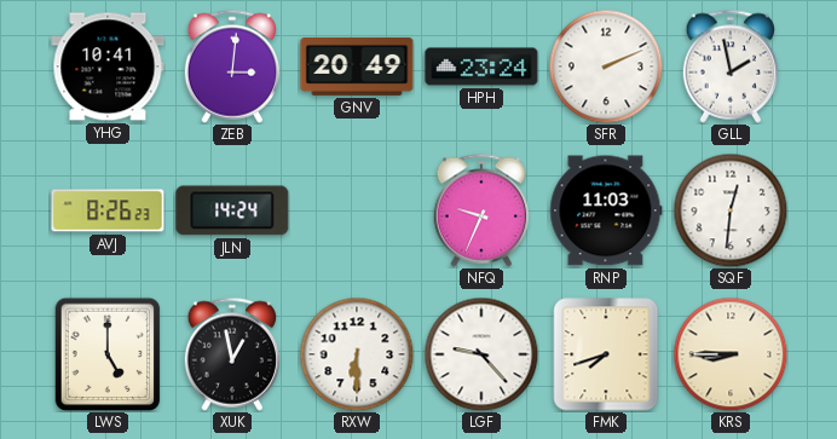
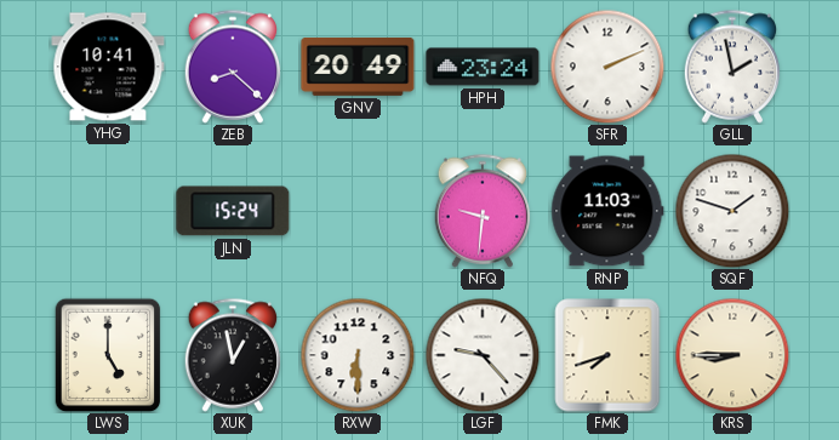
ZEB: 3:01 -> 8:22
AVJ: 8:26 -> none
JLN: 14:24 -> 15:24
NFQ: 9:34 -> 9:31
SQF: 12:31 -> 1:48
